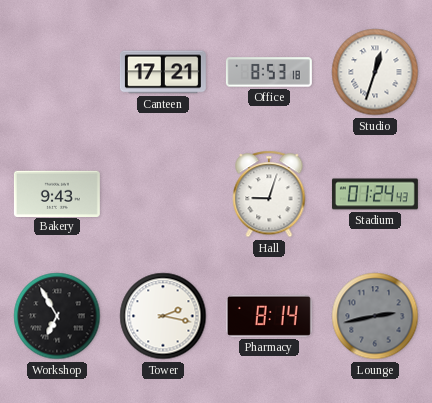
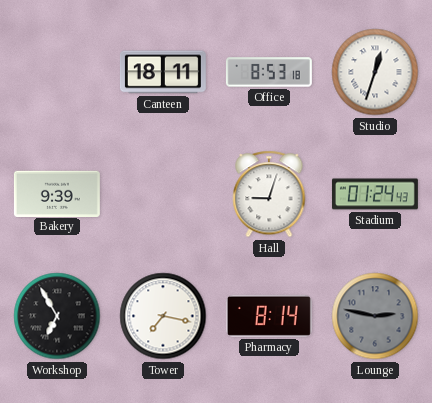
Canteen: 17:21 -> 18:11
Bakery: 9:43 -> 9:39
Tower: 2:17 -> 7:17
Lounge: 2:43 -> 2:47
